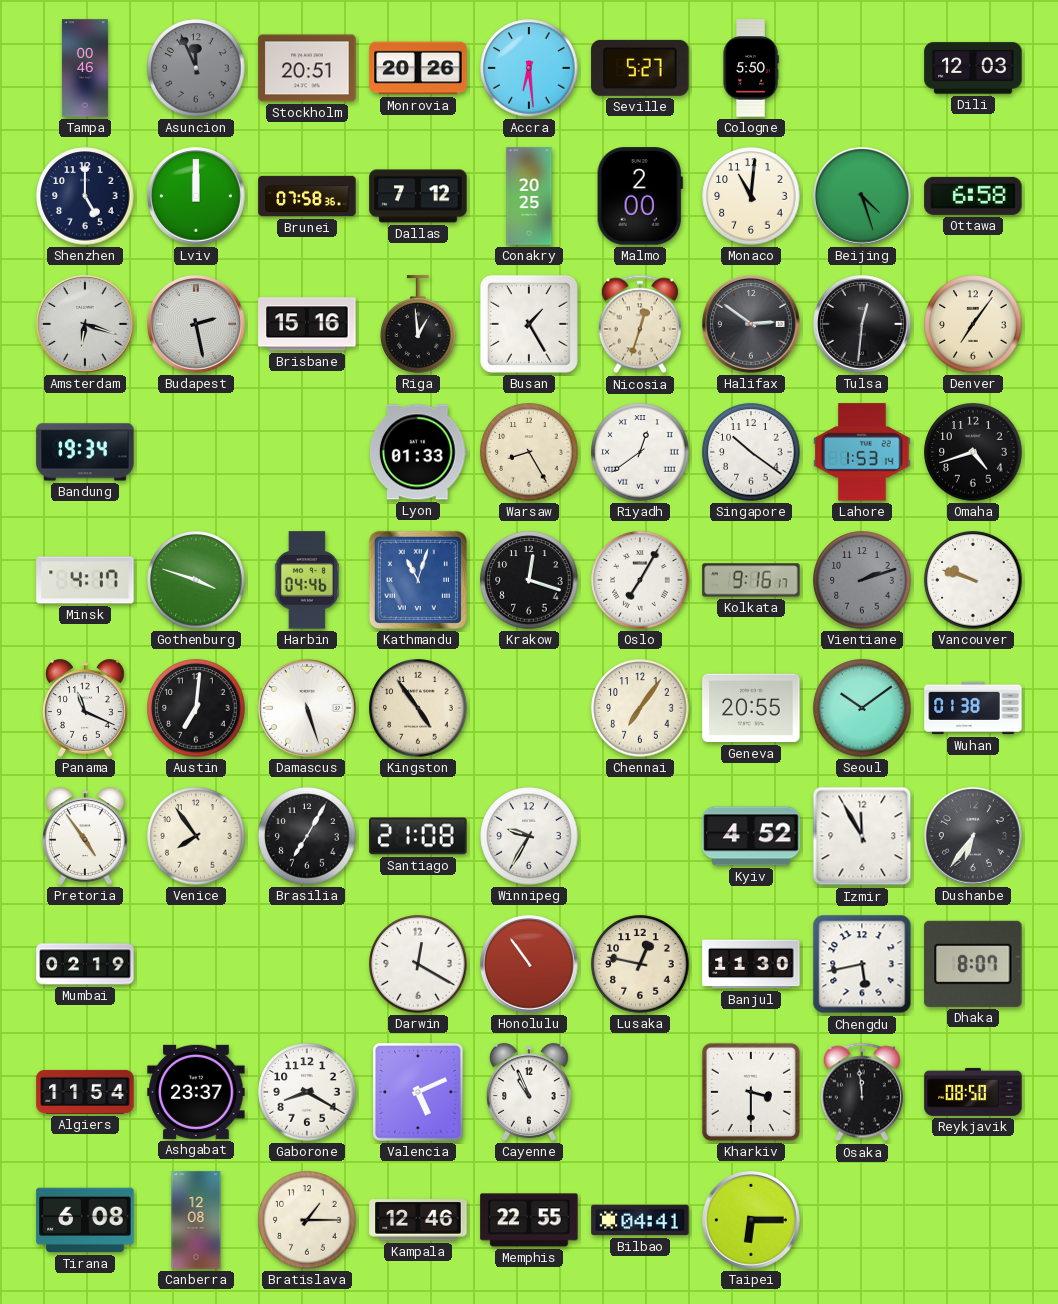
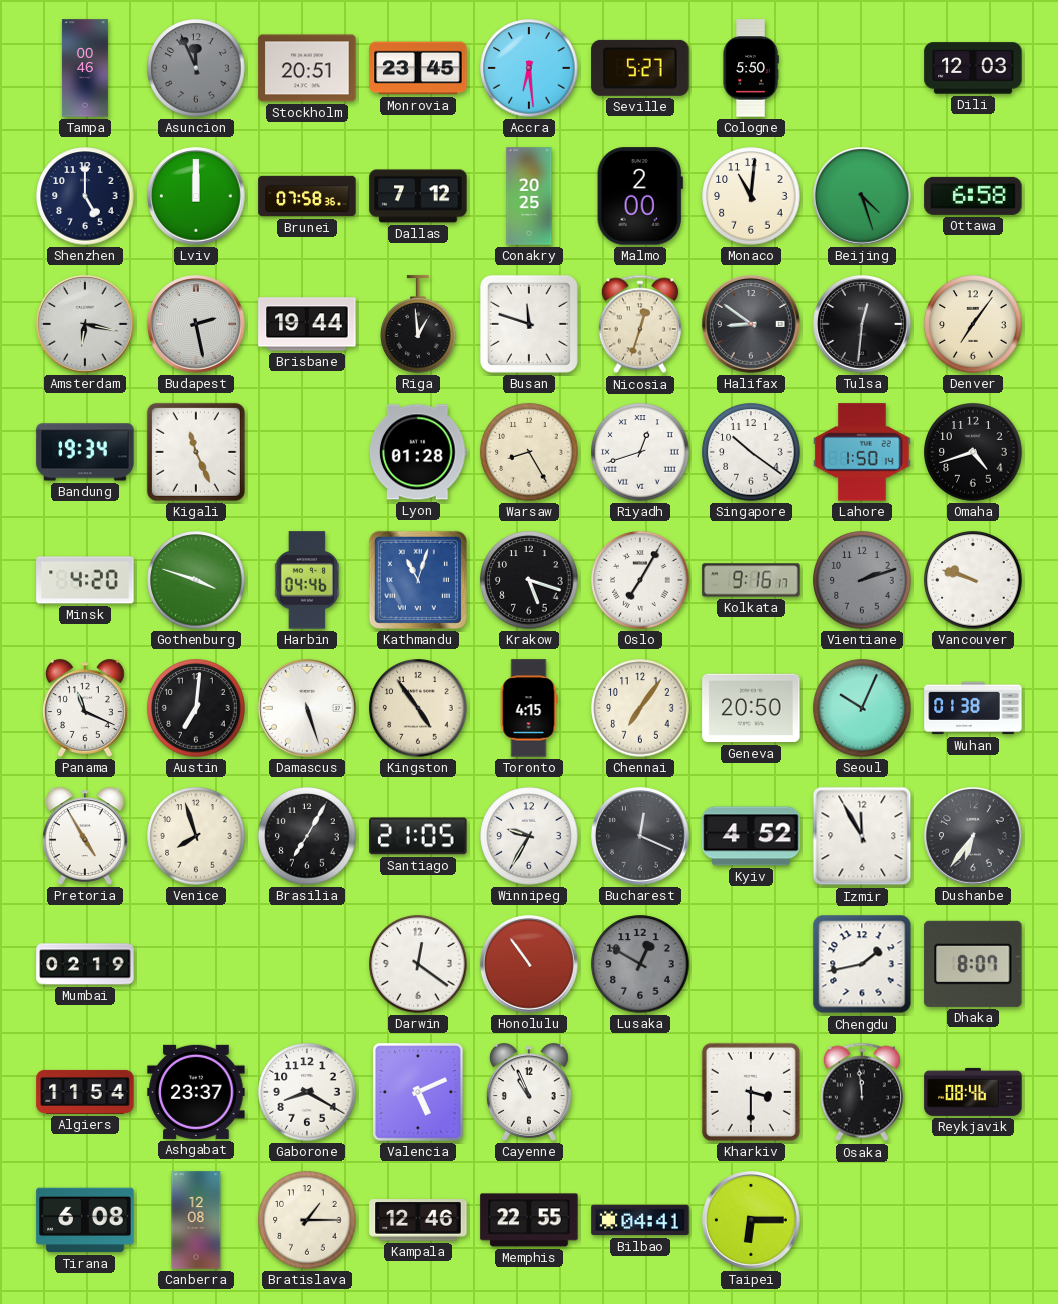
Monrovia: 20:26 -> 23:45
Amsterdam: 6:18 -> 6:17
Brisbane: 15:16 -> 19:44
Busan: 1:25 -> 11:48
Halifax: 2:51 -> 8:51
Kigali: none -> 11:26
Lyon: 01:33 -> 01:28
Riyadh: 12:39 -> 12:42
Lahore: 1:53 -> 1:50
Minsk: 4:17 -> 4:20
Krakow: 12:18 -> 5:18
Toronto: none -> 4:15
Geneva: 20:55 -> 20:50
Seoul: 10:09 -> 10:04
Pretoria: 4:54 -> 4:55
Venice: 7:54 -> 7:57
Santiago: 21:08 -> 21:05
Bucharest: none -> 12:19
Darwin: 12:20 -> 12:21
Lusaka: 12:47 -> 12:50
Lusaka dial: cream -> grey
Banjul: 11:30 -> none
Chengdu: 5:43 -> 1:43
Reykjavik: 08:50 -> 08:46
